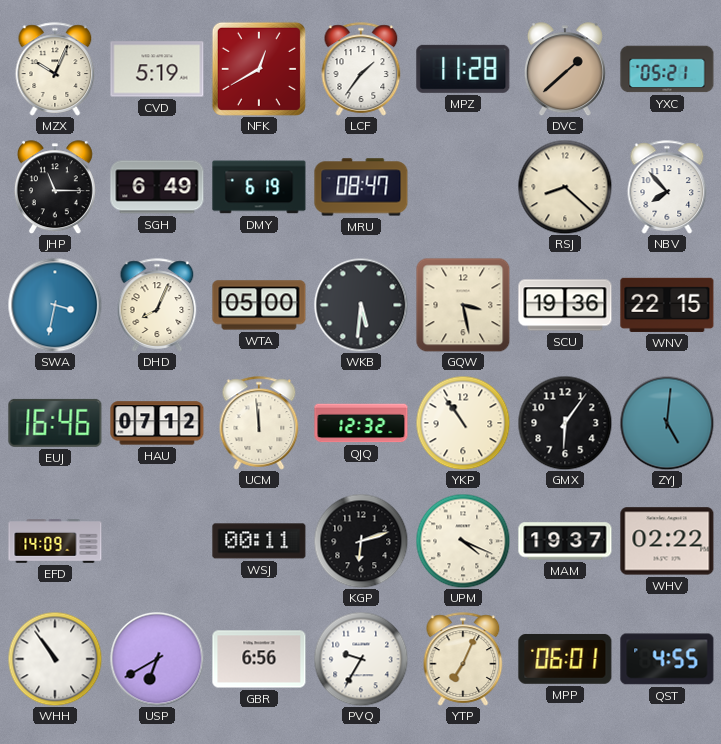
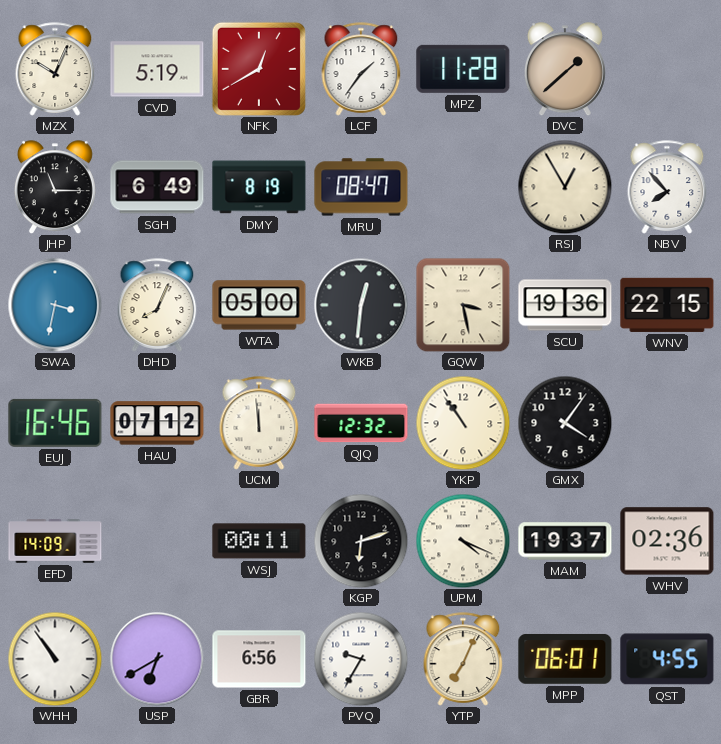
YXC: 05:21 -> none
DMY: 6:19 -> 8:19
RSJ: 8:22 -> 12:55
WKB: 5:31 -> 12:31
GMX: 6:06 -> 4:06
ZYJ: 5:01 -> none
WHV: 02:22 -> 02:36
